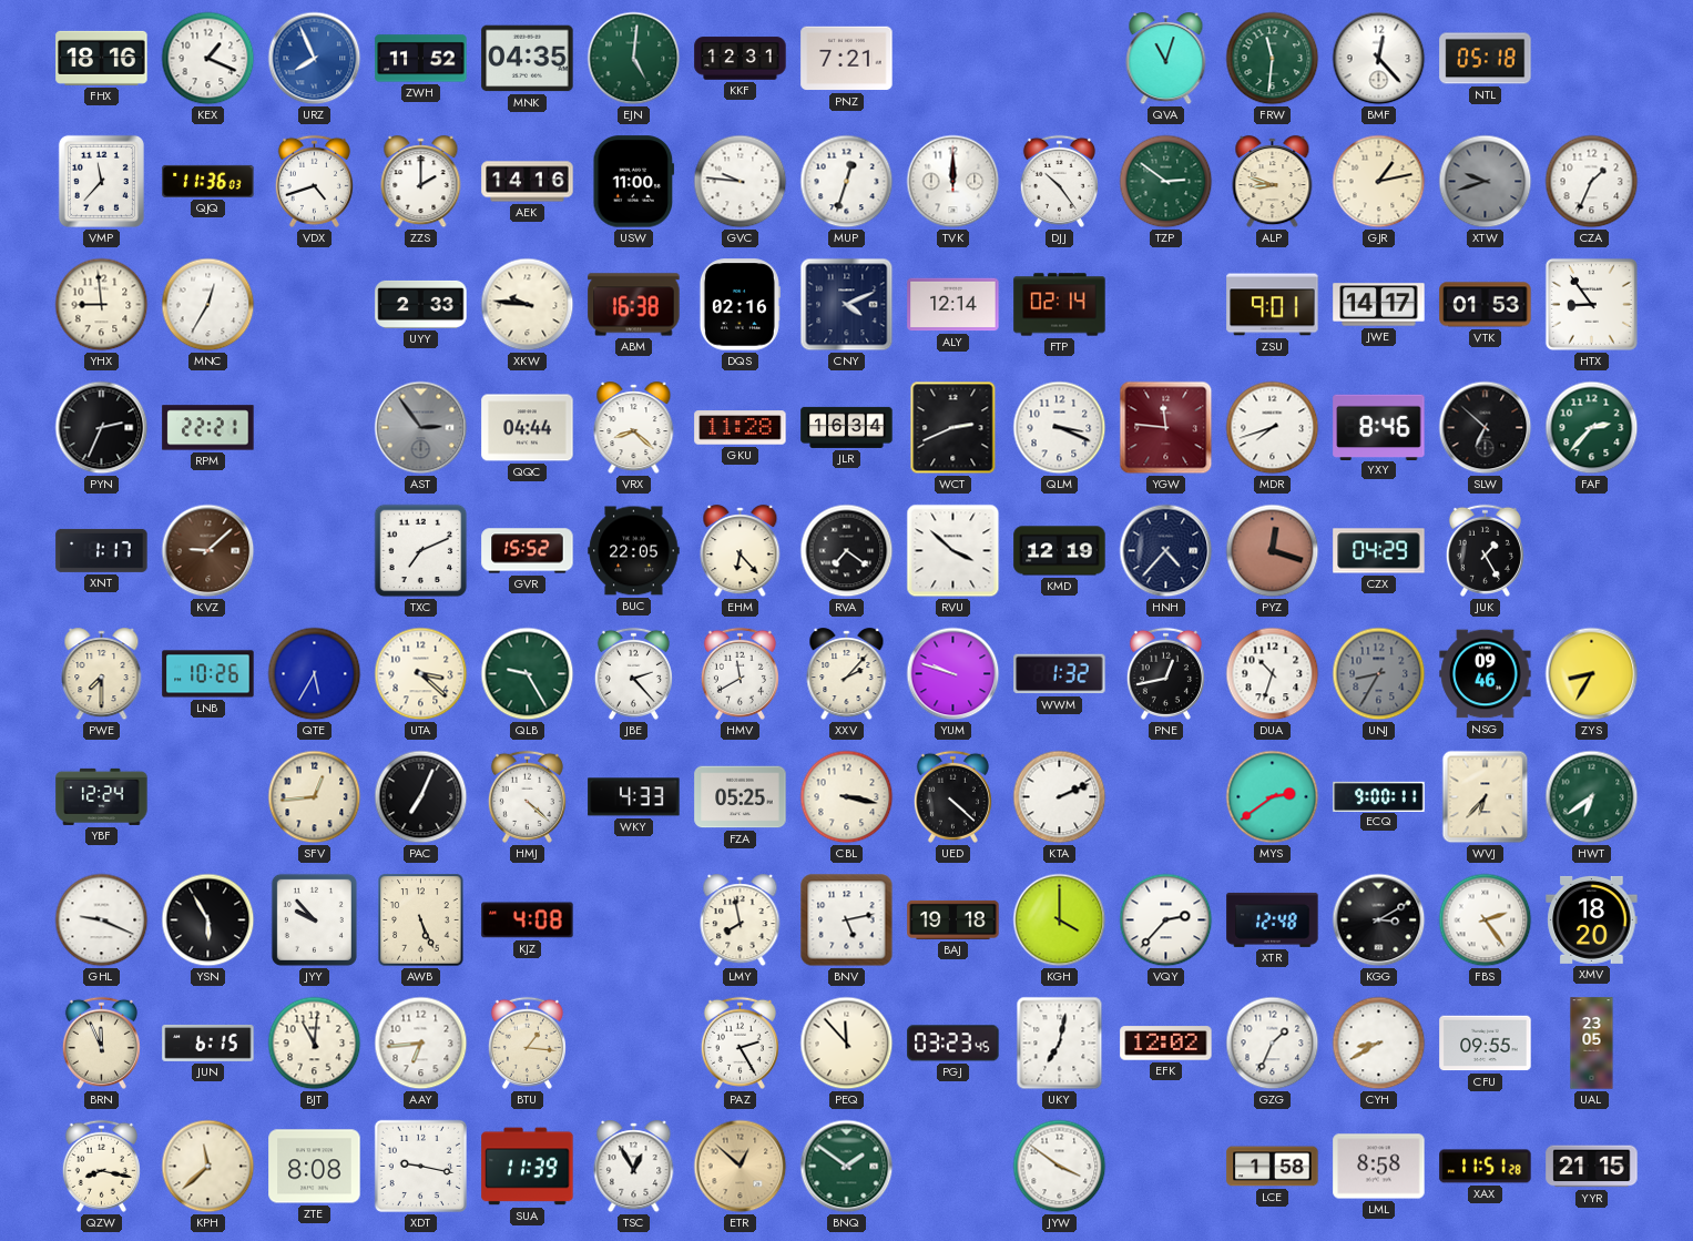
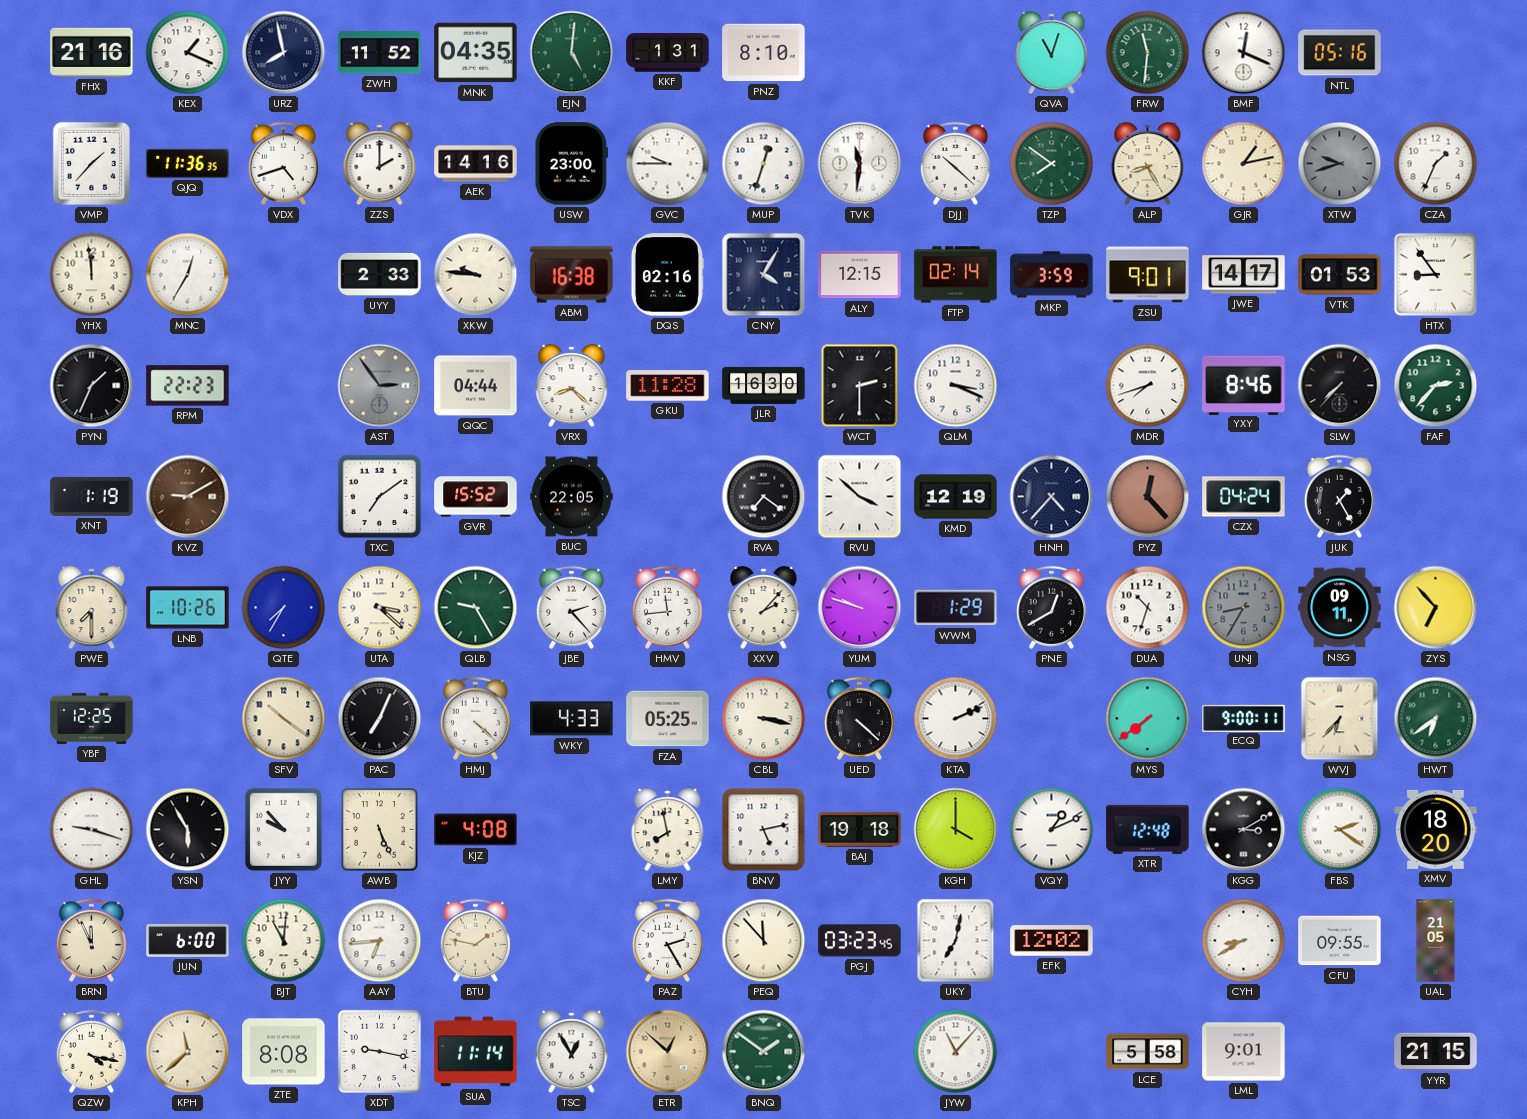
FHX: 18:16 -> 21:16
URZ: 7:56 -> 7:58
URZ dial: blue -> navy
KKF: 12:31 -> 1:31
PNZ: 7:21 -> 8:10
BMF: 12:23 -> 12:19
NTL: 05:18 -> 05:16
VMP: 11:37 -> 1:37
QJQ: 11:36:03 -> 11:36:35
USW: 11:00 -> 23:00
GVC: 9:46 -> 9:45
TVK: 12:00 -> 11:31
DJJ: 10:24 -> 10:22
TZP: 2:51 -> 7:51
ALP: 8:48 -> 8:25
YHX: 8:59 -> 11:59
CNY: 4:11 -> 4:05
ALY: 12:14 -> 12:15
MKP: none -> 3:59
PYN: 2:34 -> 1:34
RPM: 22:21 -> 22:23
JLR: 16:34 -> 16:30
WCT: 2:41 -> 2:30
YGW: 11:46 -> none
SLW: 6:52 -> 7:37
XNT: 1:17 -> 1:19
KVZ: 9:08 -> 9:10
TXC: 7:11 -> 7:09
EHM: 6:23 -> none
PYZ: 12:18 -> 12:23
CZX: 04:29 -> 04:24
QTE: 5:35 -> 7:35
HMV: 11:40 -> 11:44
WWM: 1:32 -> 1:29
PNE: 12:43 -> 12:40
NSG: 09:46 -> 09:11
ZYS: 8:35 -> 6:53
YBF: 12:24 -> 12:25
SFV: 12:44 -> 10:21
MYS: 2:39 -> 7:39
GHL: 9:19 -> 9:18
VQY: 2:37 -> 1:11
FBS: 2:24 -> 2:21
JUN: 6:15 -> 6:00
BTU: 1:16 -> 1:47
GZG: 1:34 -> none
UAL: 23:05 -> 21:05
QZW: 8:17 -> 4:17
SUA: 11:39 -> 11:14
JYW: 3:51 -> 11:07
LCE: 1:58 -> 5:58
LML: 8:58 -> 9:01
XAX: 11:51 -> none
